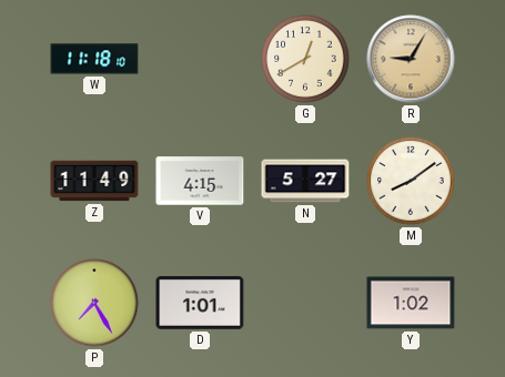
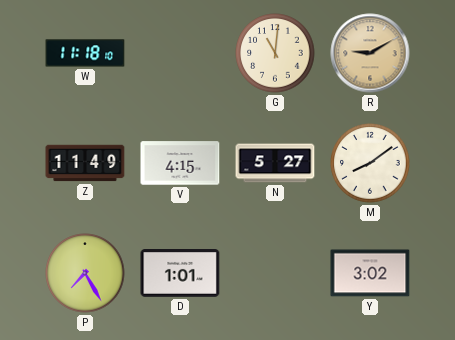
G: 12:40 -> 11:01
R: 9:05 -> 9:10
Y: 1:02 -> 3:02
